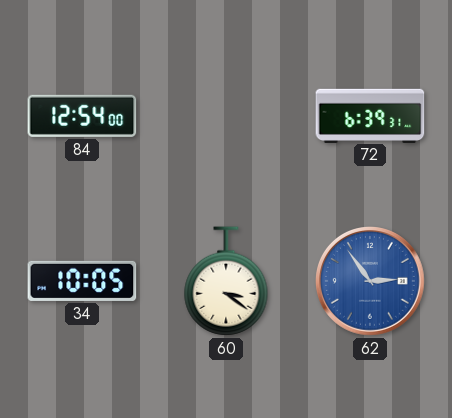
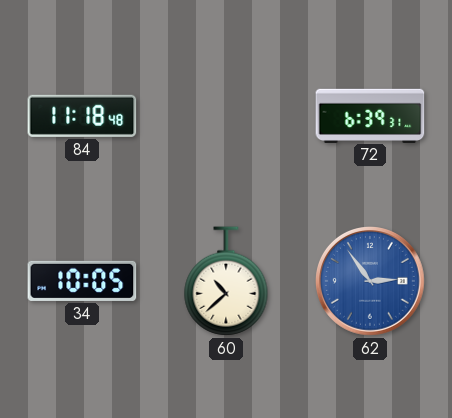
84: 12:54 -> 11:18
60: 3:21 -> 10:38
